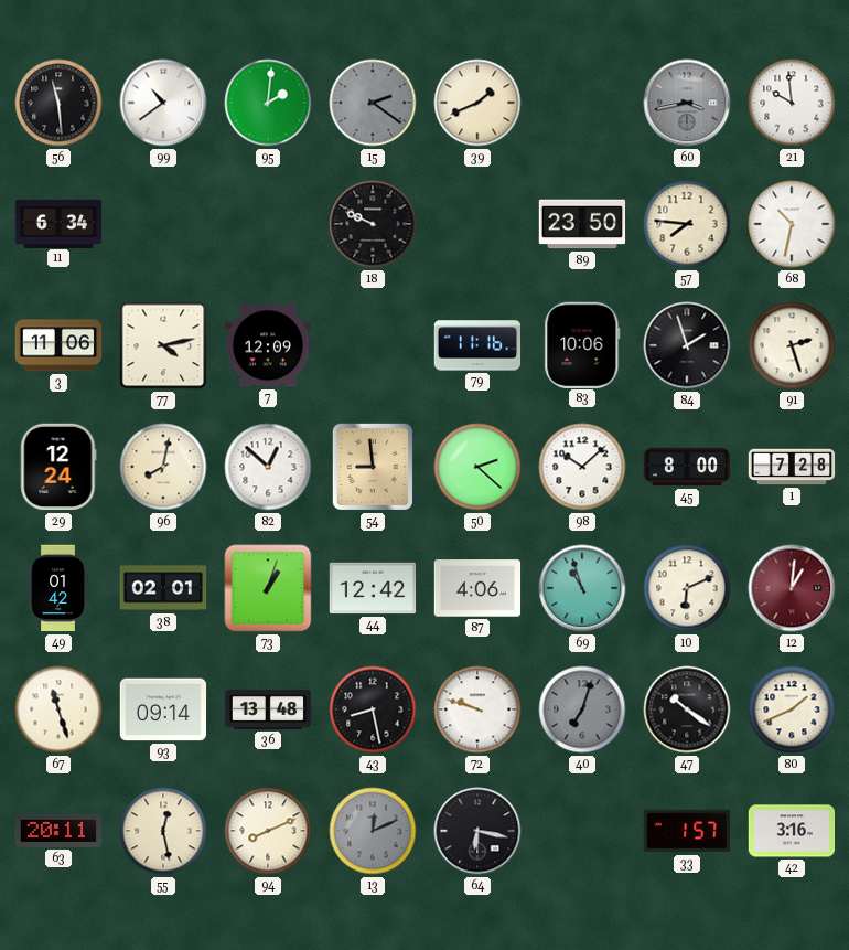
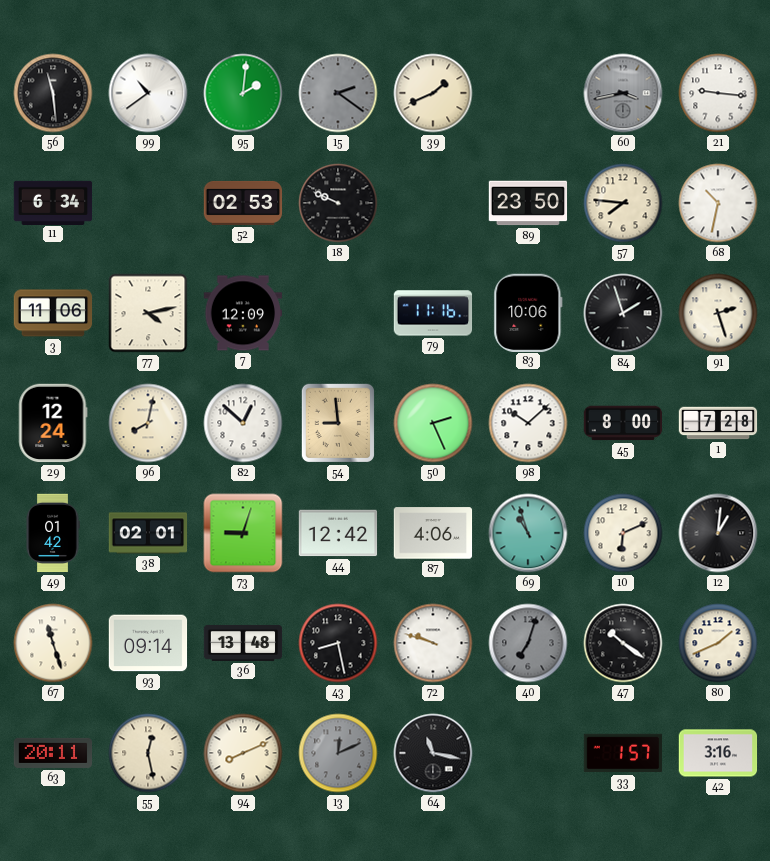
21: 9:59 -> 9:16
52: none -> 02:53
50: 2:22 -> 2:26
73: 1:03 -> 9:03
12 dial: burgundy -> black
64: 6:17 -> 11:17
